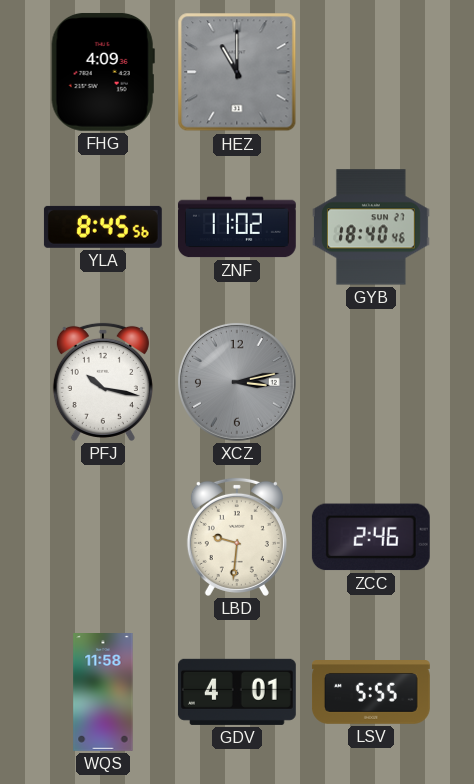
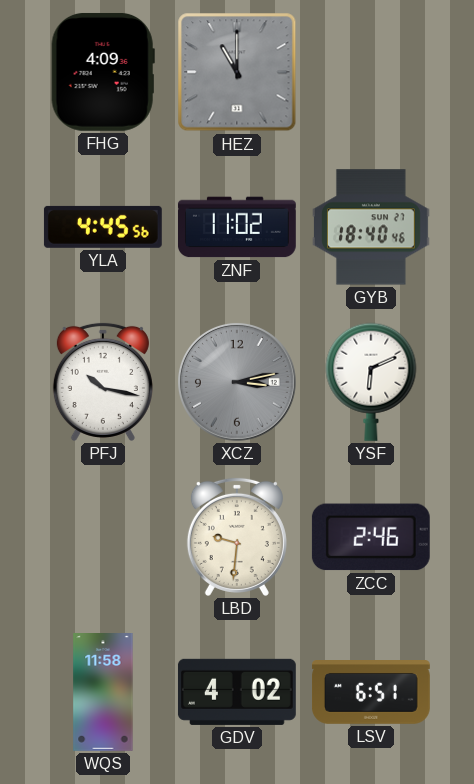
YLA: 8:45 -> 4:45
YSF: none -> 6:11
GDV: 4:01 -> 4:02
LSV: 5:55 -> 6:51
